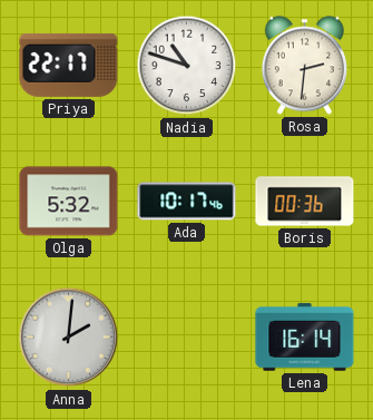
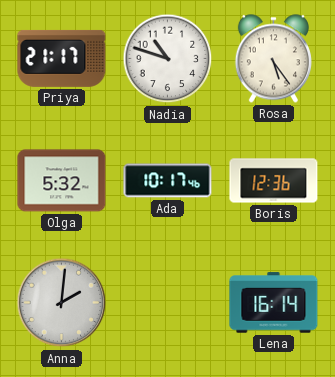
Priya: 22:17 -> 21:17
Rosa: 2:31 -> 5:24
Boris: 00:36 -> 12:36
